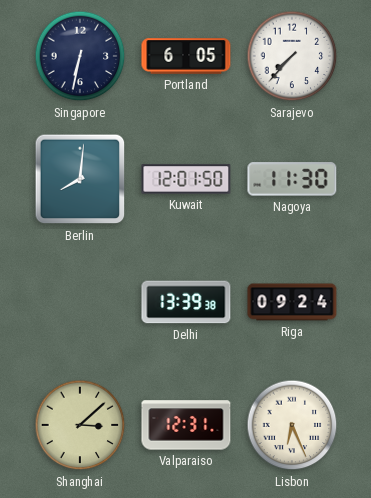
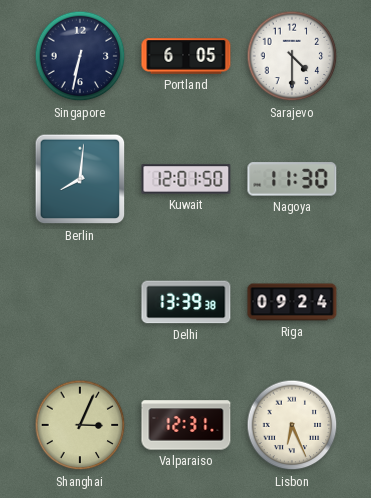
Sarajevo: 7:37 -> 4:30
Shanghai: 3:08 -> 3:04
